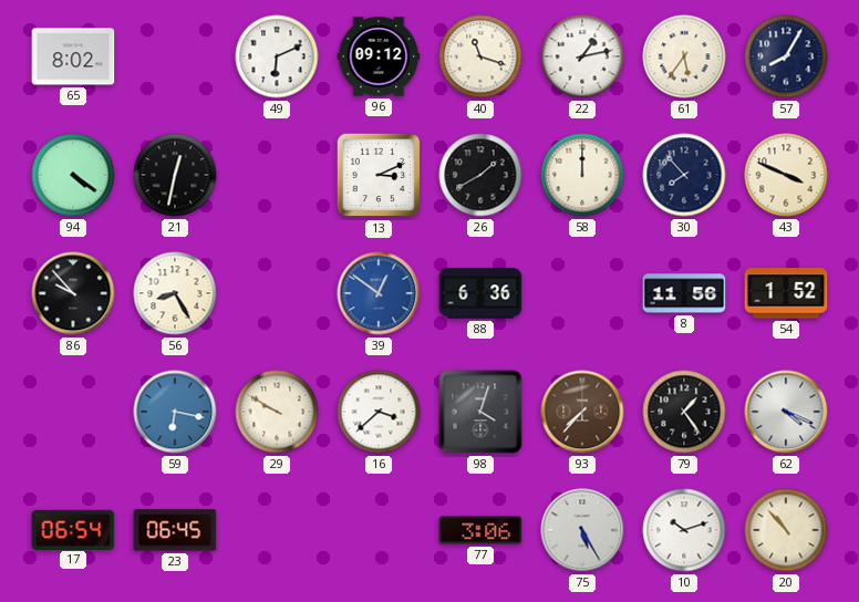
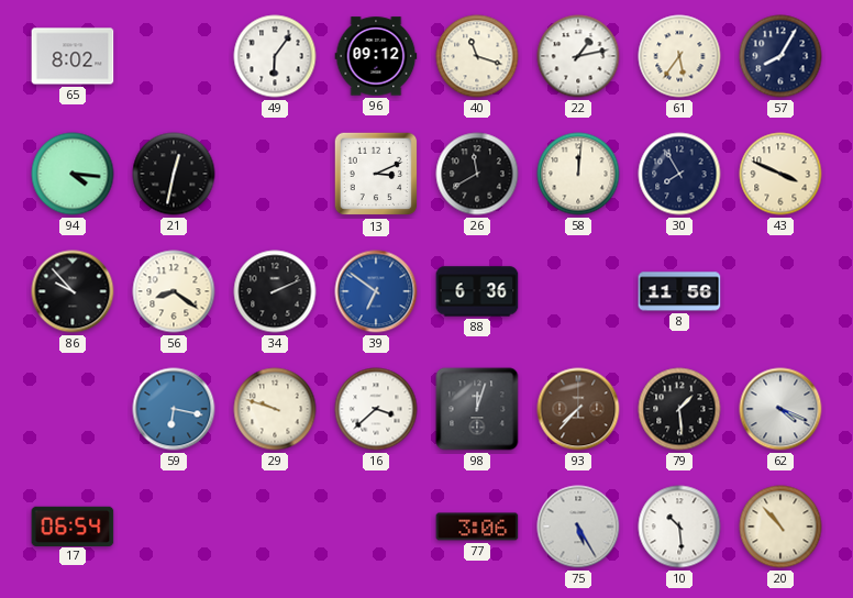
49: 6:11 -> 6:06
94: 4:21 -> 4:16
26: 1:40 -> 11:40
58: 12:00 -> 12:01
30: 7:53 -> 7:55
56: 8:25 -> 8:21
34: none -> 2:11
39: 12:51 -> 6:51
54: 1:52 -> none
29: 9:50 -> 9:48
98: 4:03 -> 12:03
79: 1:24 -> 1:29
23: 06:45 -> none
10: 10:12 -> 10:29
